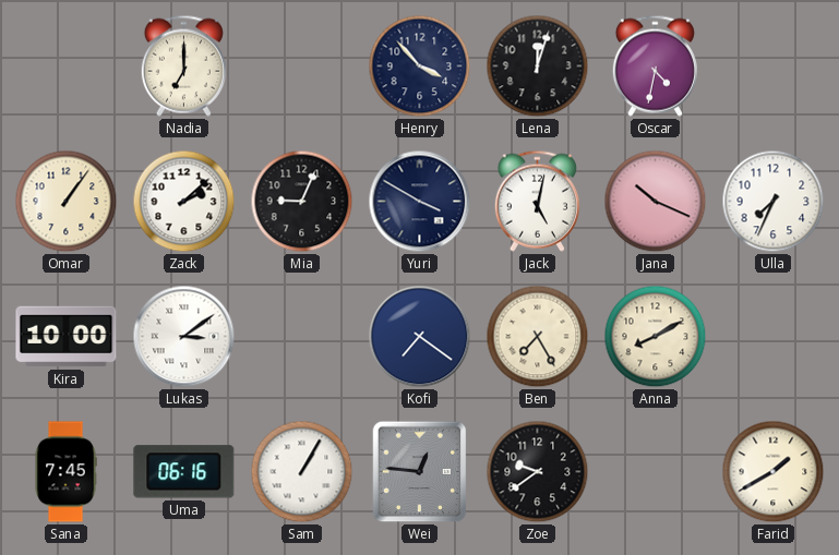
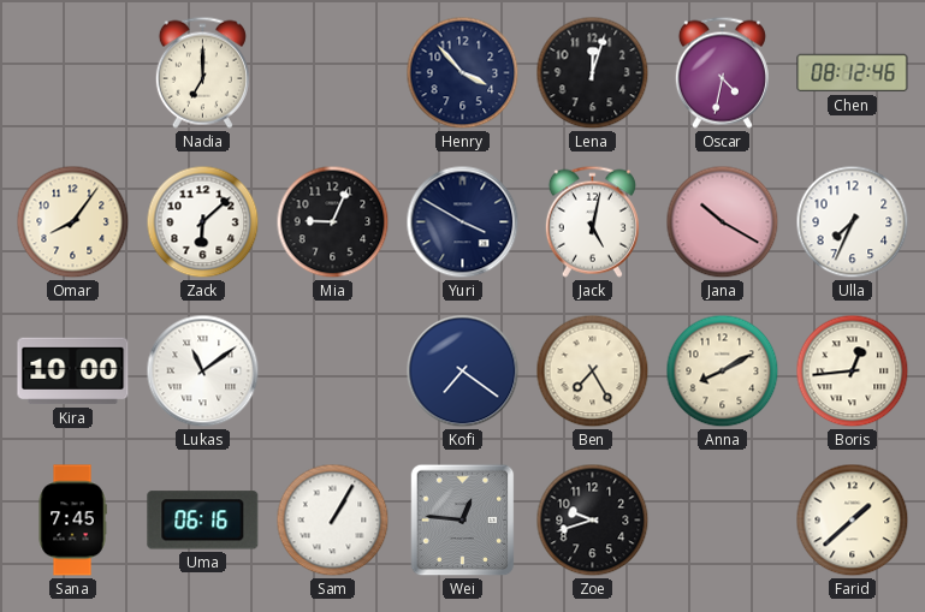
Chen: none -> 08:12
Omar: 1:06 -> 8:06
Zack: 2:08 -> 6:08
Jana: 10:19 -> 10:20
Lukas: 3:09 -> 11:09
Boris: none -> 12:44
Zoe: 9:39 -> 9:42
Farid: 1:40 -> 1:38
